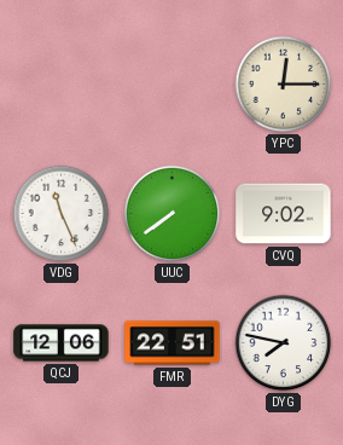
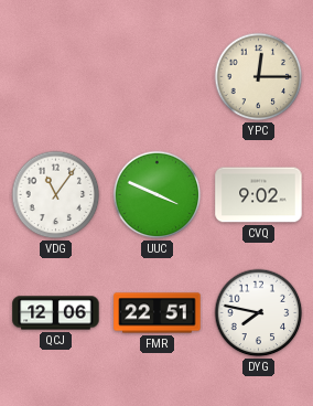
VDG: 11:26 -> 11:06
UUC: 7:39 -> 3:49
